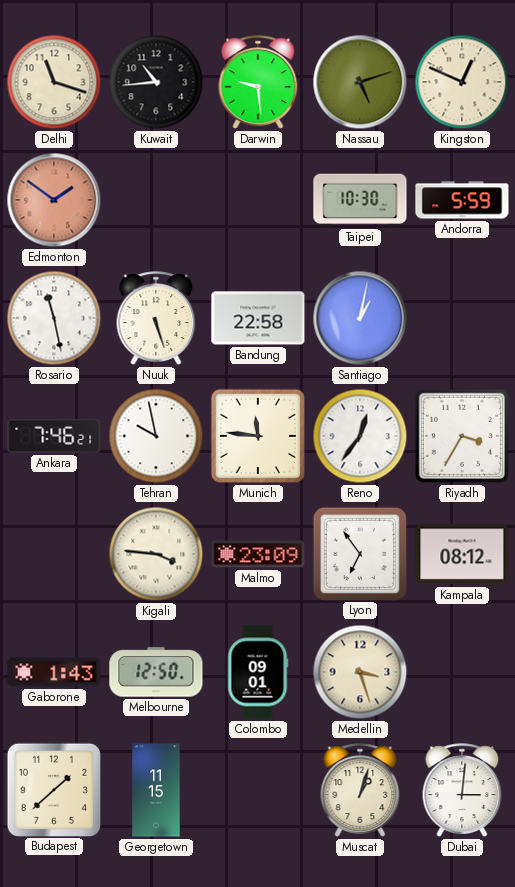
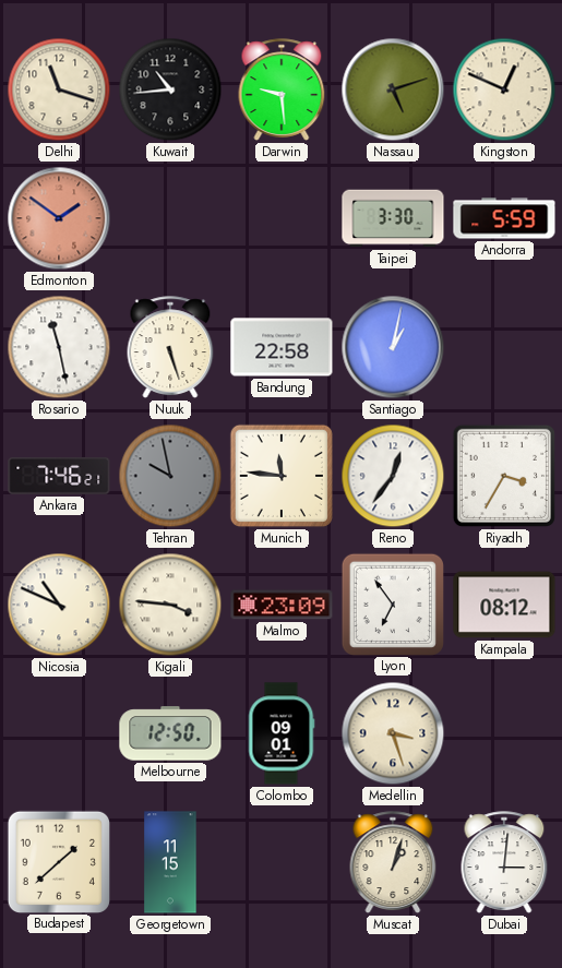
Taipei: 10:30 -> 3:30
Tehran dial: white -> grey
Nicosia: none -> 10:49
Gaborone: 1:43 -> none
